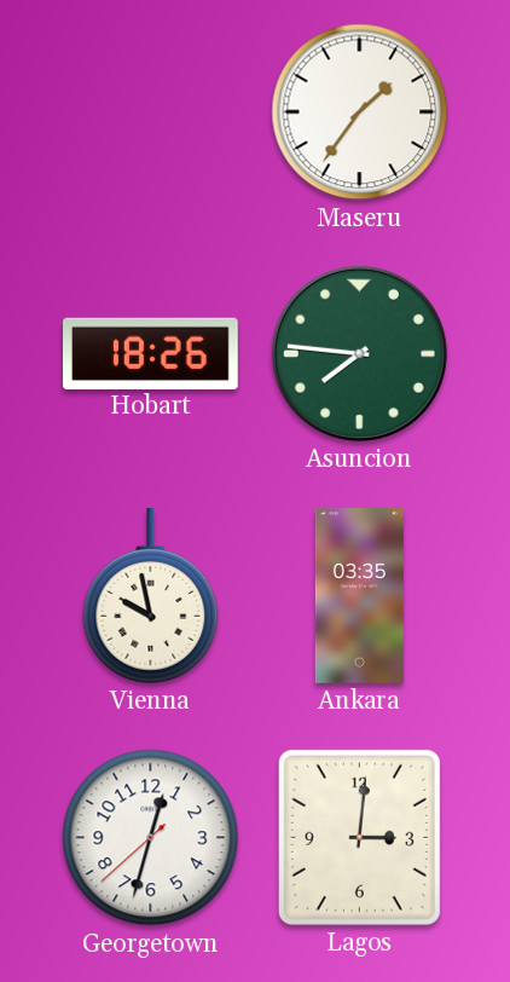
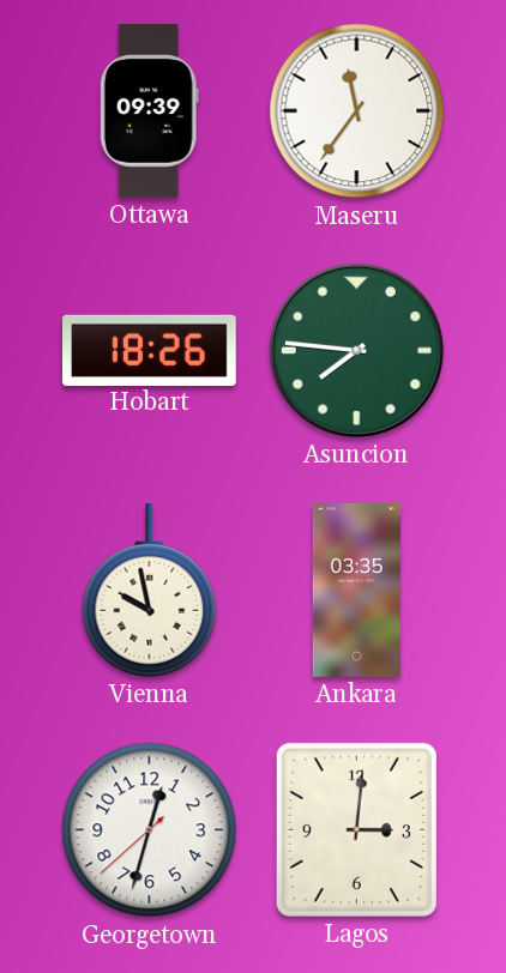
Ottawa: none -> 09:39
Maseru: 1:36 -> 11:36
